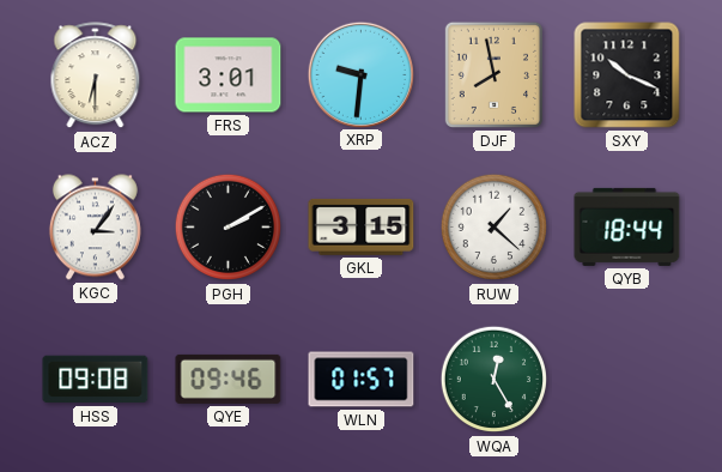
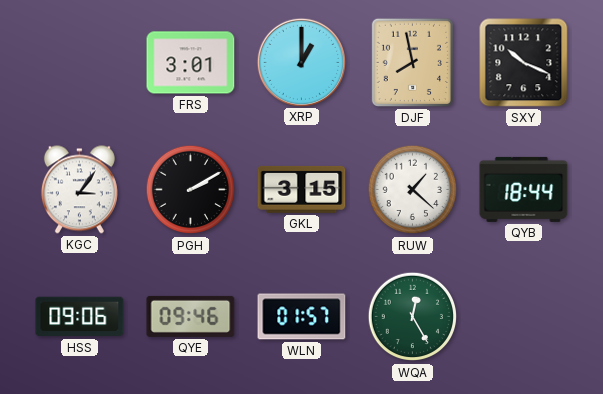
ACZ: 6:30 -> none
XRP: 9:31 -> 1:00
HSS: 09:08 -> 09:06
